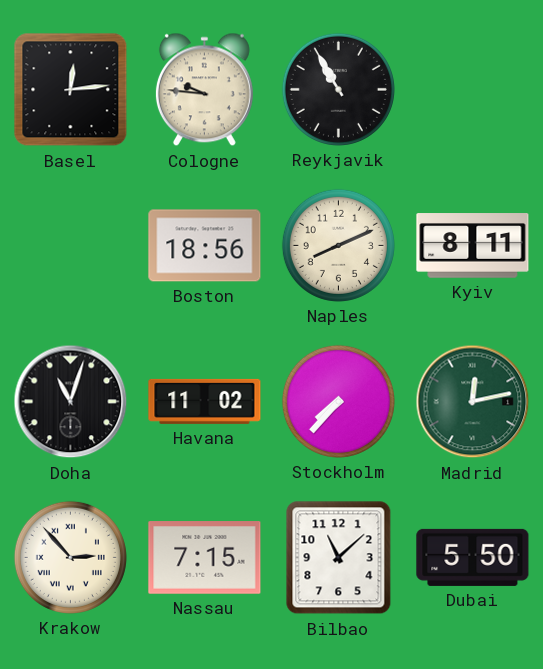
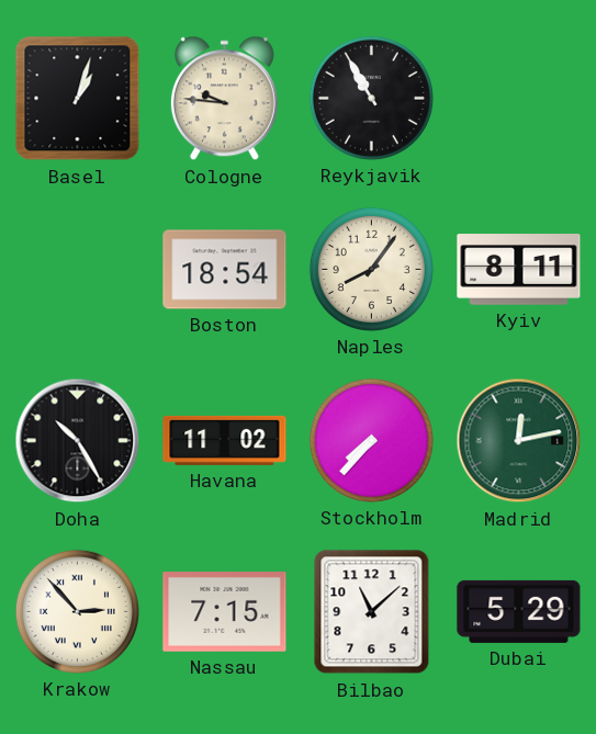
Basel: 12:14 -> 1:03
Boston: 18:56 -> 18:54
Naples: 8:11 -> 8:06
Doha: 11:03 -> 10:25
Dubai: 5:50 -> 5:29
